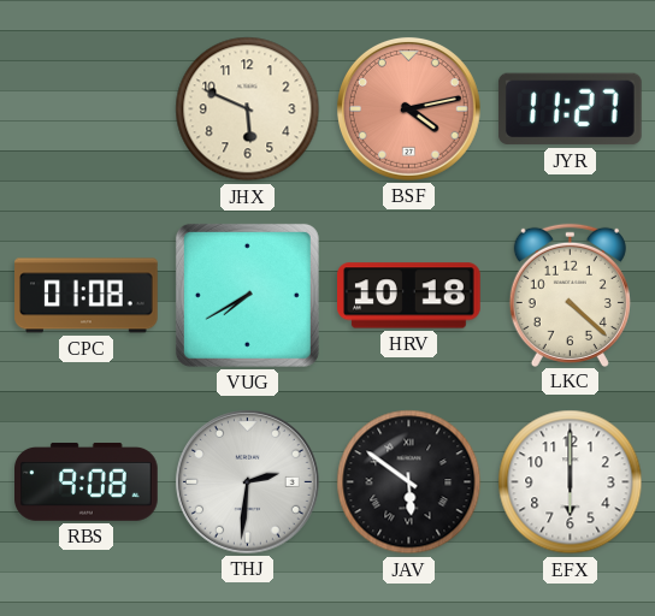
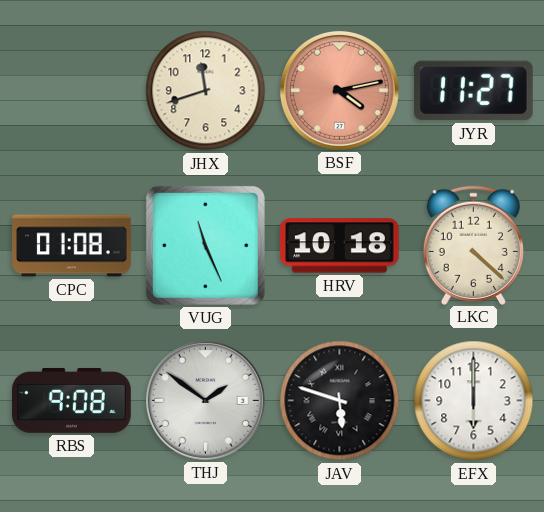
JHX: 5:49 -> 11:42
VUG: 7:40 -> 11:26
THJ: 2:31 -> 1:51
JAV: 5:51 -> 5:48
